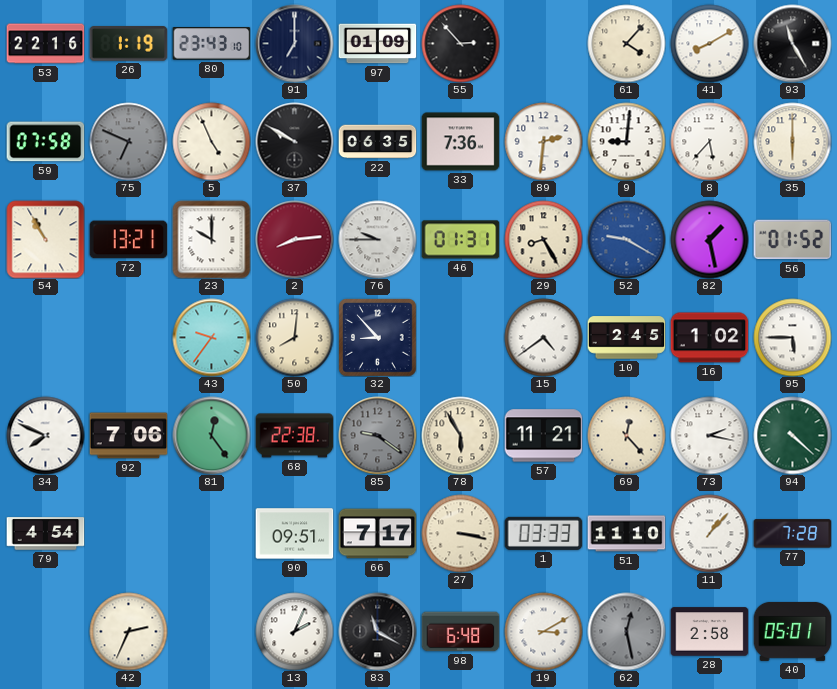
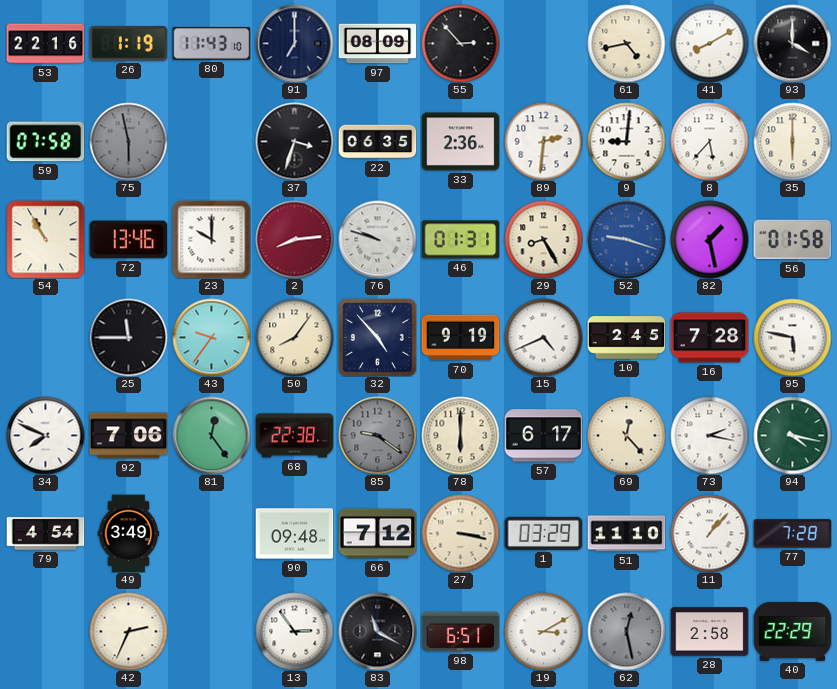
80: 23:43 -> 11:43
97: 01:09 -> 08:09
61: 4:07 -> 4:43
93: 11:25 -> 4:00
75: 6:49 -> 5:58
5: 4:56 -> none
37: 9:50 -> 3:33
33: 7:36 -> 2:36
72: 13:21 -> 13:46
76: 9:45 -> 9:48
52: 9:20 -> 9:18
56: 01:52 -> 01:58
25: none -> 11:45
50: 8:01 -> 8:06
32: 8:53 -> 4:53
70: none -> 9:19
15: 4:39 -> 4:41
16: 1:02 -> 7:28
95: 5:45 -> 5:47
78: 5:55 -> 6:00
57: 11:21 -> 6:17
94: 4:22 -> 4:17
49: none -> 3:49
90: 09:51 -> 09:48
66: 7:17 -> 7:12
1: 03:33 -> 03:29
13: 2:04 -> 2:54
98: 6:48 -> 6:51
40: 05:01 -> 22:29
